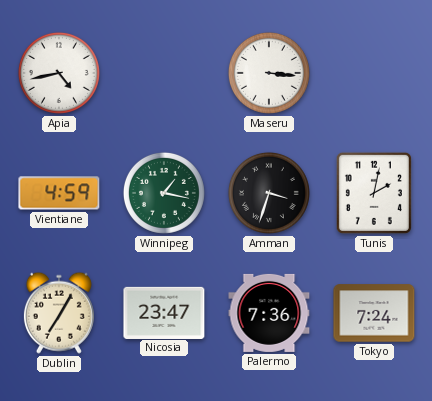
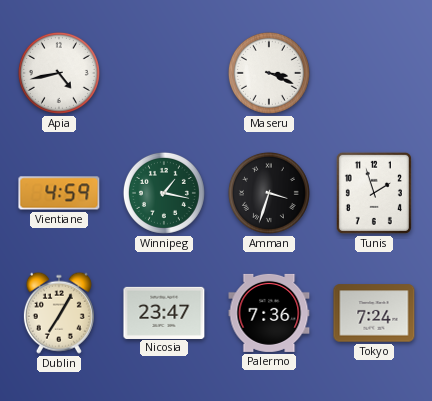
Maseru: 3:16 -> 3:19
Tunis: 2:02 -> 1:57
